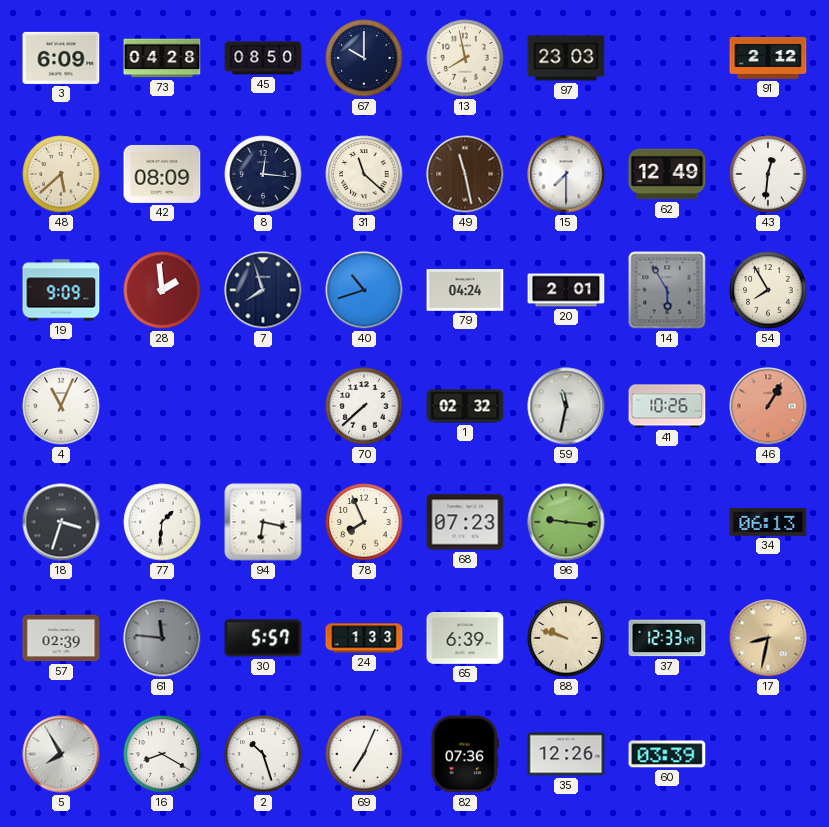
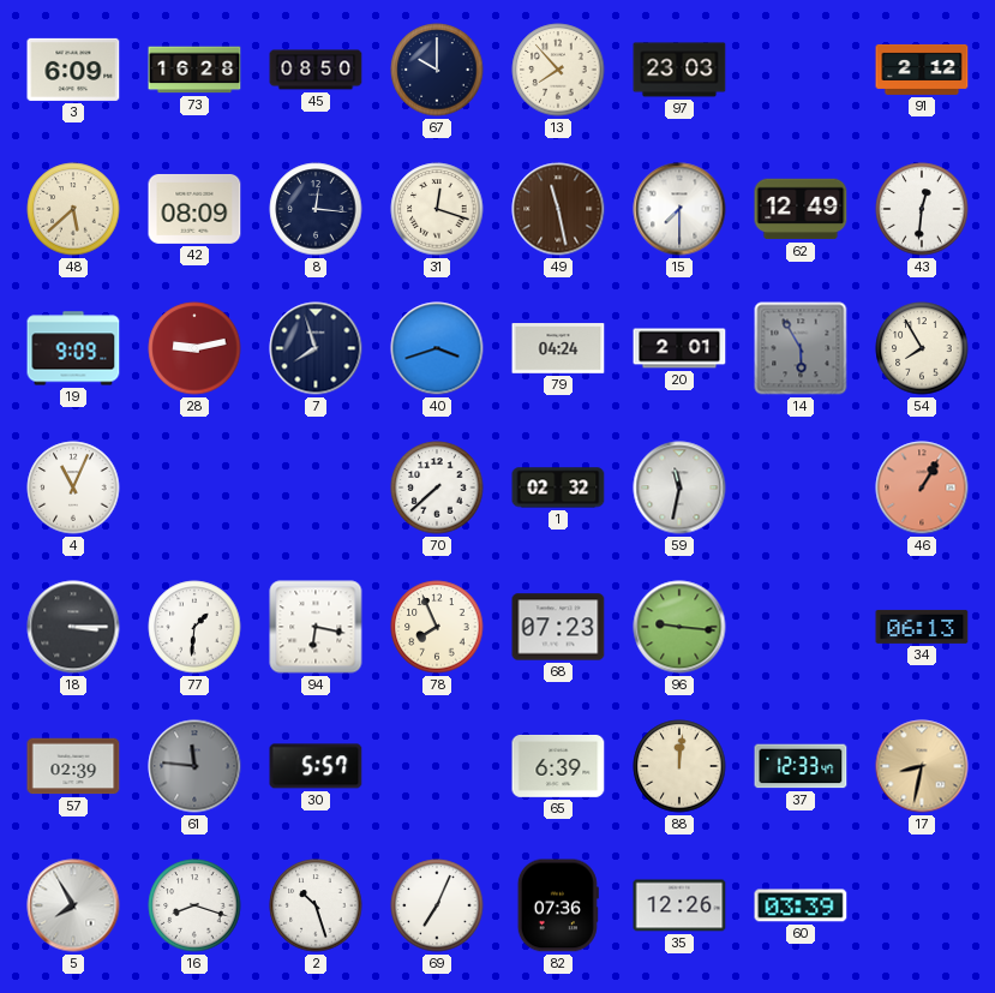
73: 04:28 -> 16:28
13: 7:58 -> 7:53
31: 11:22 -> 12:18
28: 1:59 -> 9:13
40: 10:42 -> 3:42
41: 10:26 -> none
18: 3:33 -> 3:15
24: 1:33 -> none
88: 9:48 -> 12:01
16: 8:20 -> 8:18
